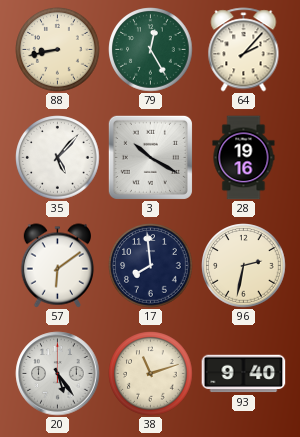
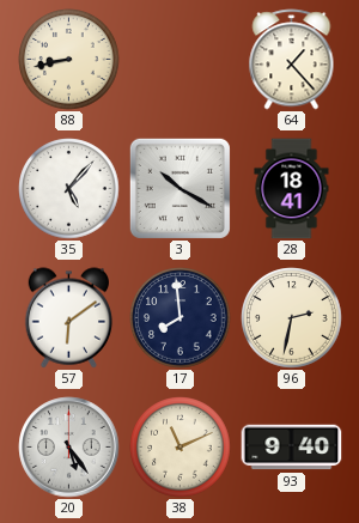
79: 12:25 -> none
64: 2:07 -> 1:23
28: 19:16 -> 18:41
38: 11:12 -> 11:11
